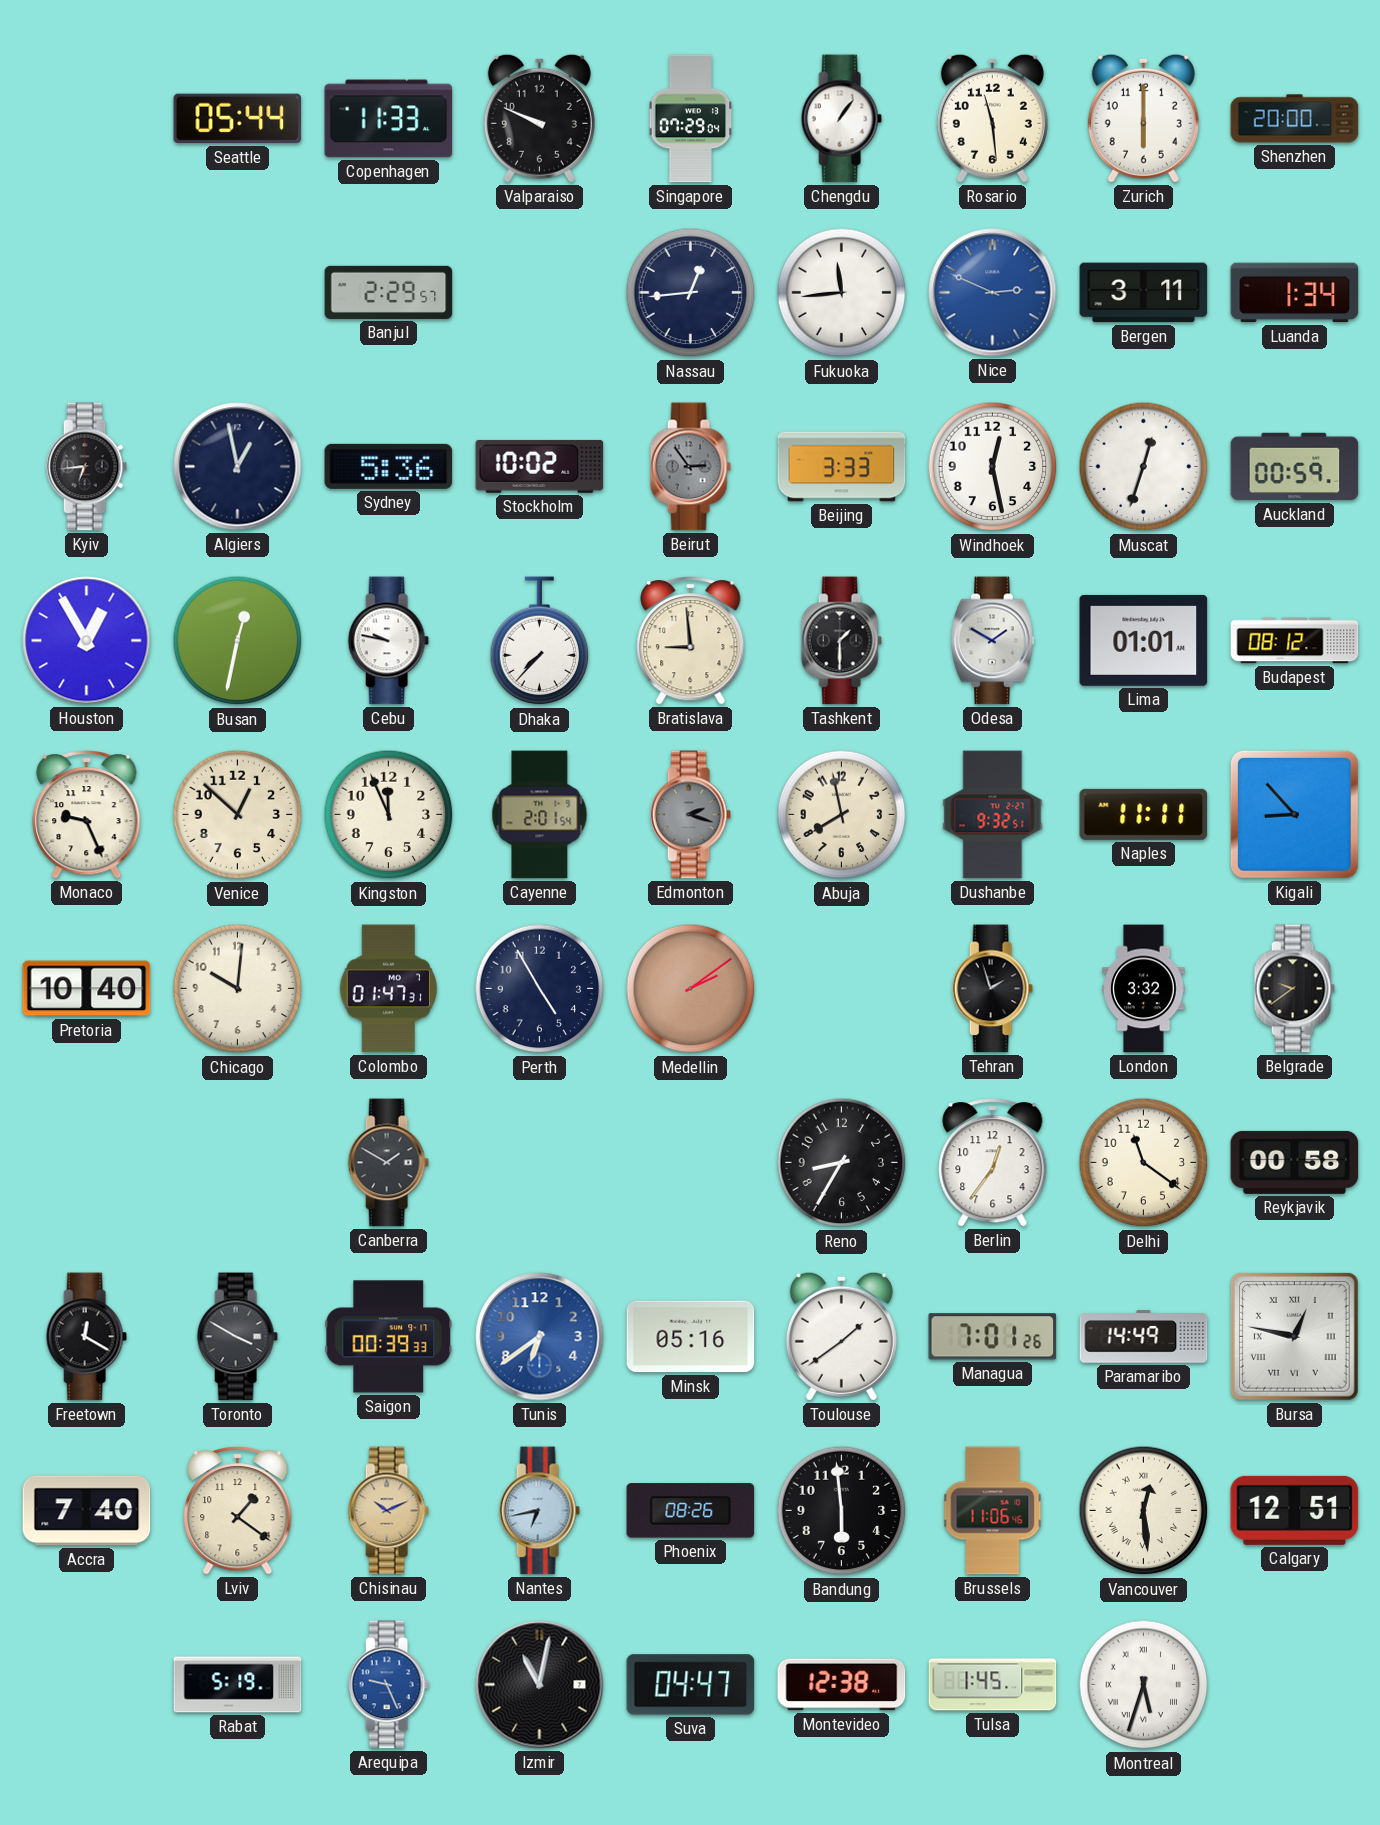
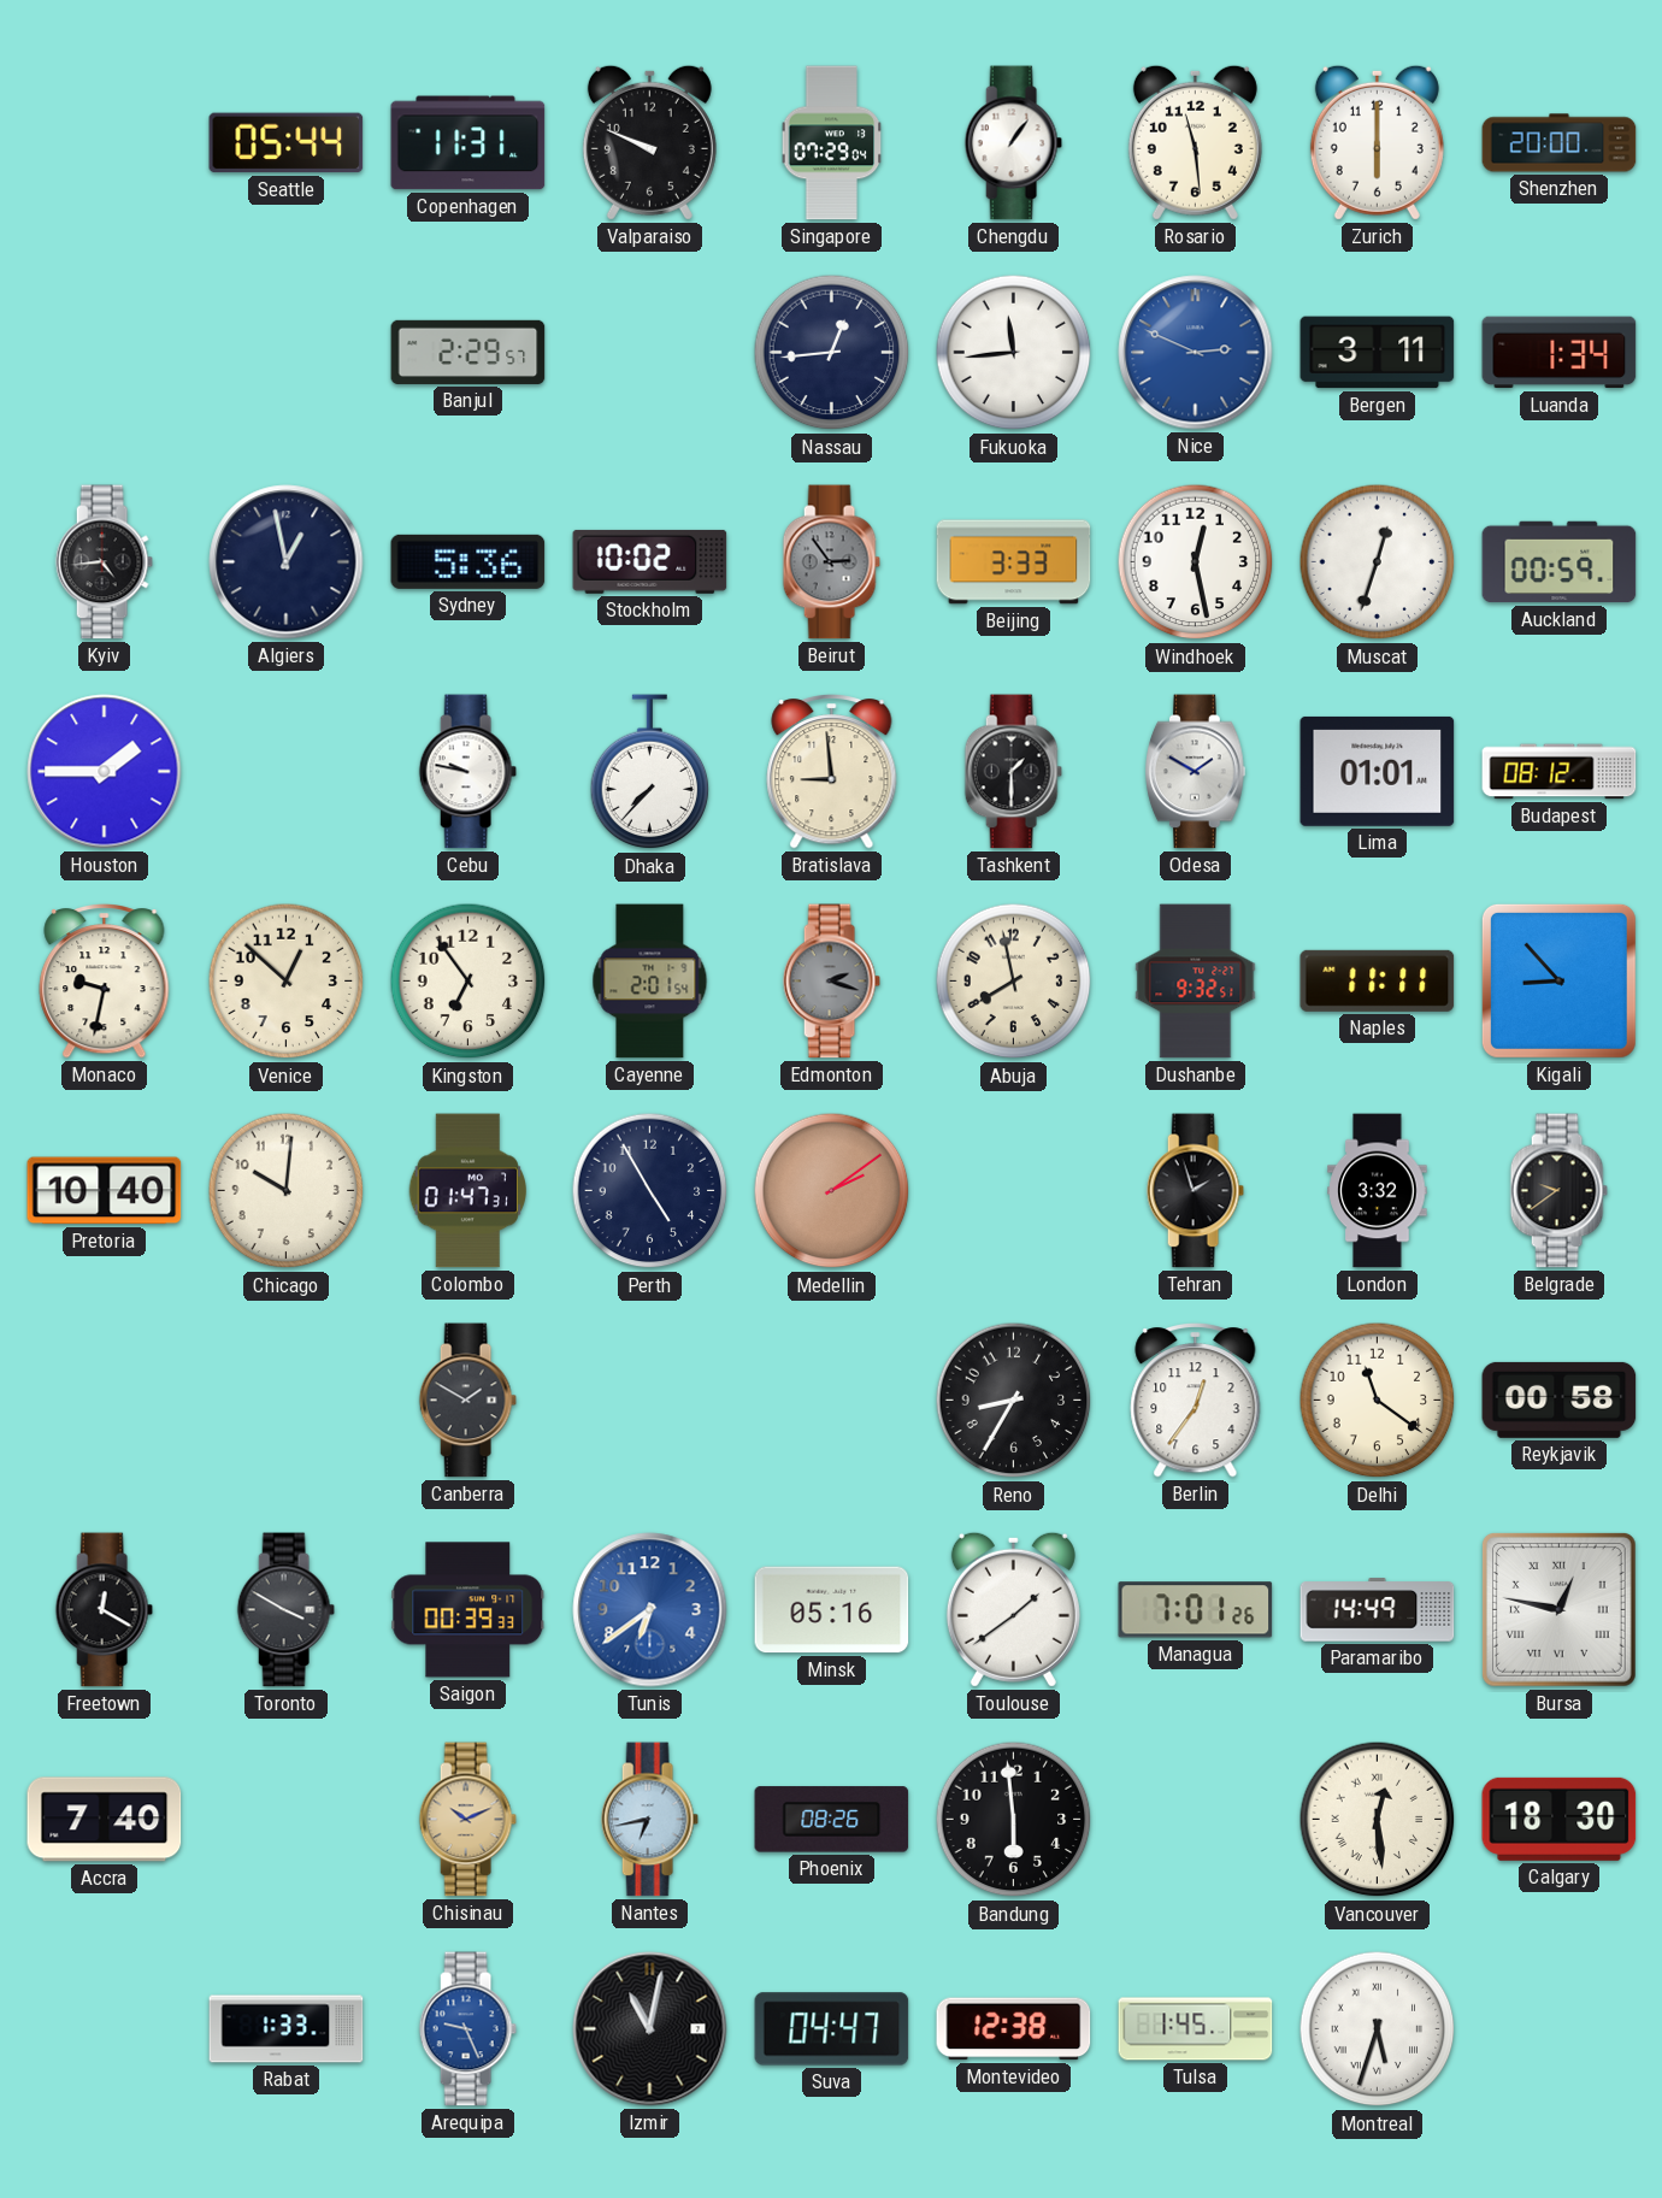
Copenhagen: 11:33 -> 11:31
Kyiv: 6:44 -> 4:44
Houston: 12:55 -> 1:45
Busan: 12:32 -> none
Monaco: 9:26 -> 9:32
Kingston: 11:56 -> 6:54
Lviv: 1:21 -> none
Brussels: 11:06 -> none
Calgary: 12:51 -> 18:30
Rabat: 5:19 -> 1:33
